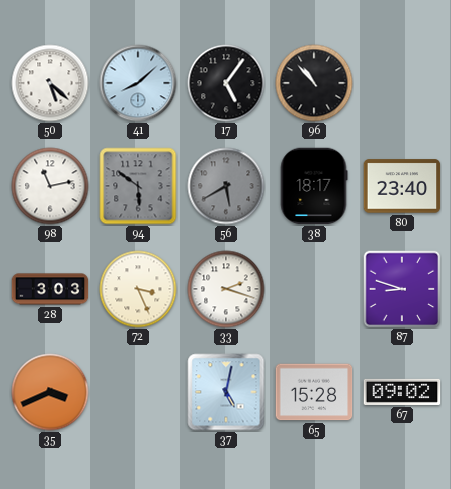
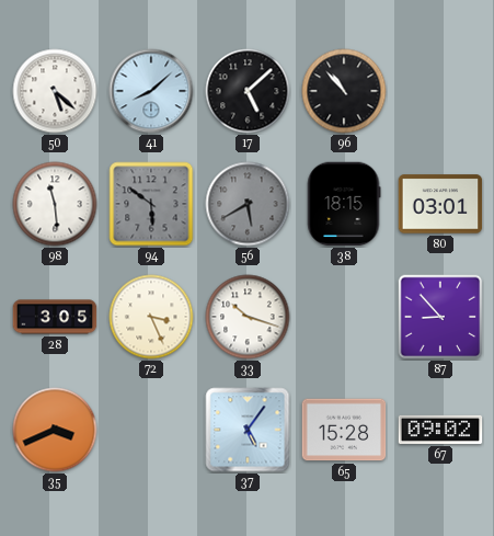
17: 5:06 -> 5:08
98: 11:13 -> 11:29
38: 18:17 -> 18:15
80: 23:40 -> 03:01
28: 3:03 -> 3:05
33: 2:18 -> 10:18
87: 8:48 -> 8:53
37: 5:02 -> 5:06
